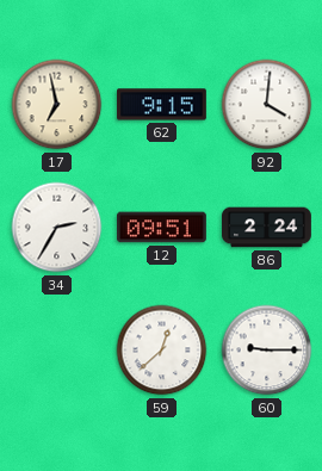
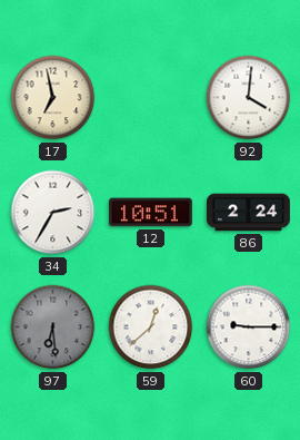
62: 9:15 -> none
12: 09:51 -> 10:51
97: none -> 6:29
